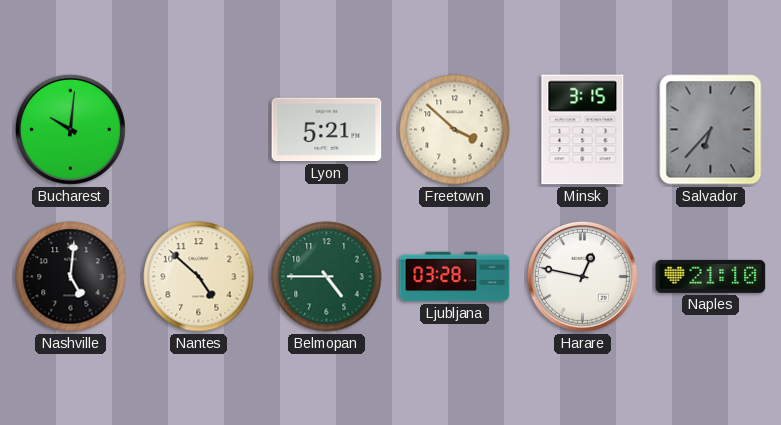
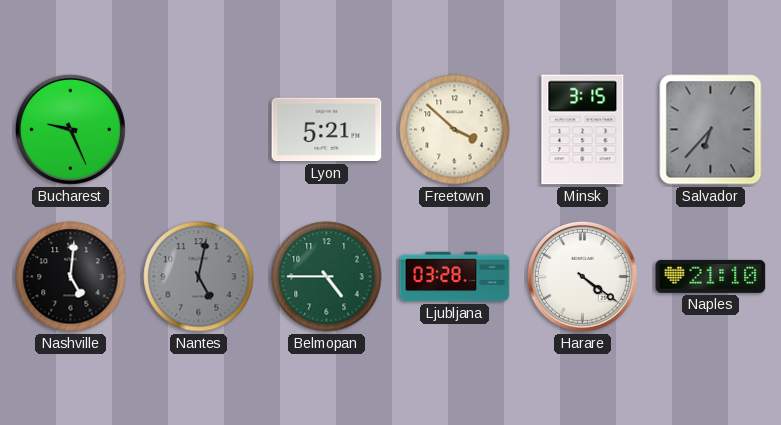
Bucharest: 10:01 -> 9:26
Nantes: 4:52 -> 5:02
Nantes dial: cream -> grey
Harare: 12:47 -> 4:21
